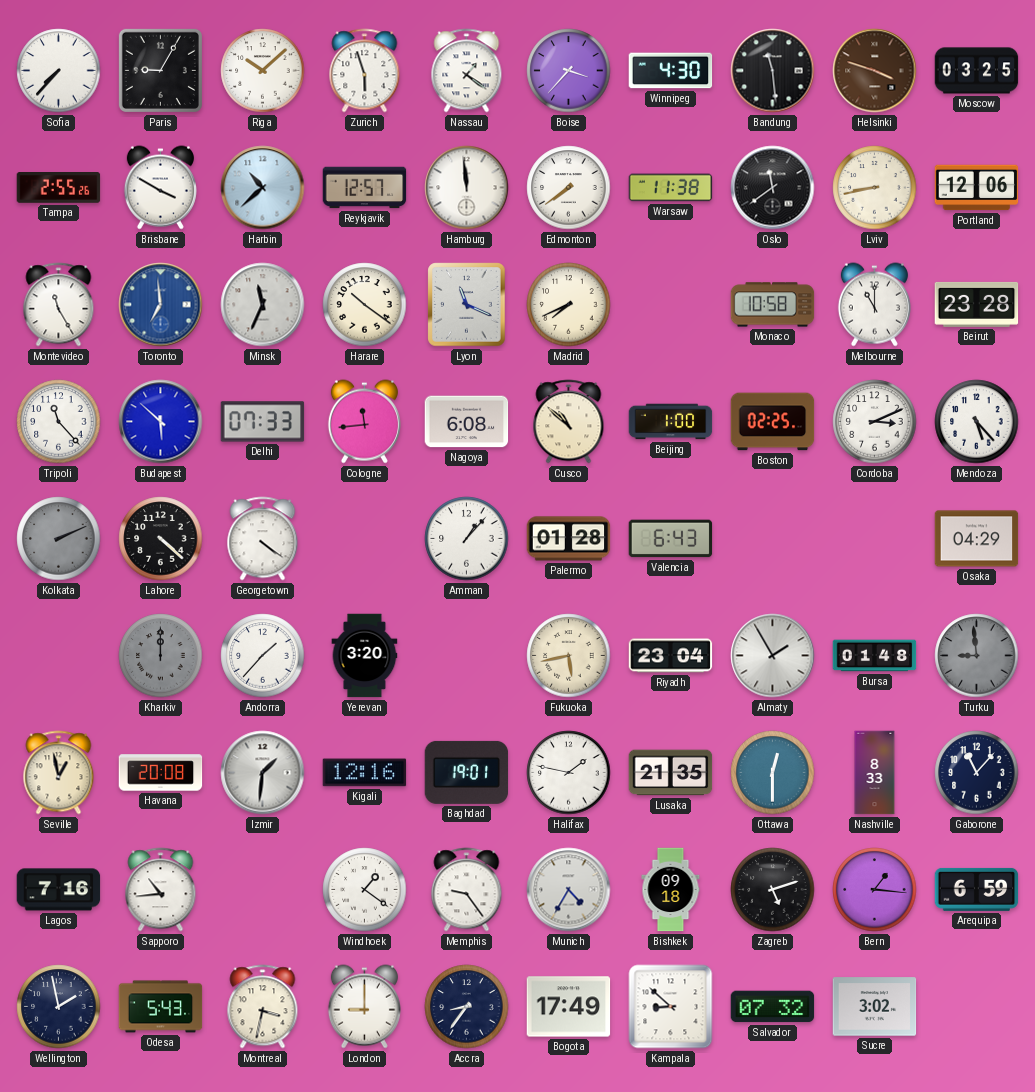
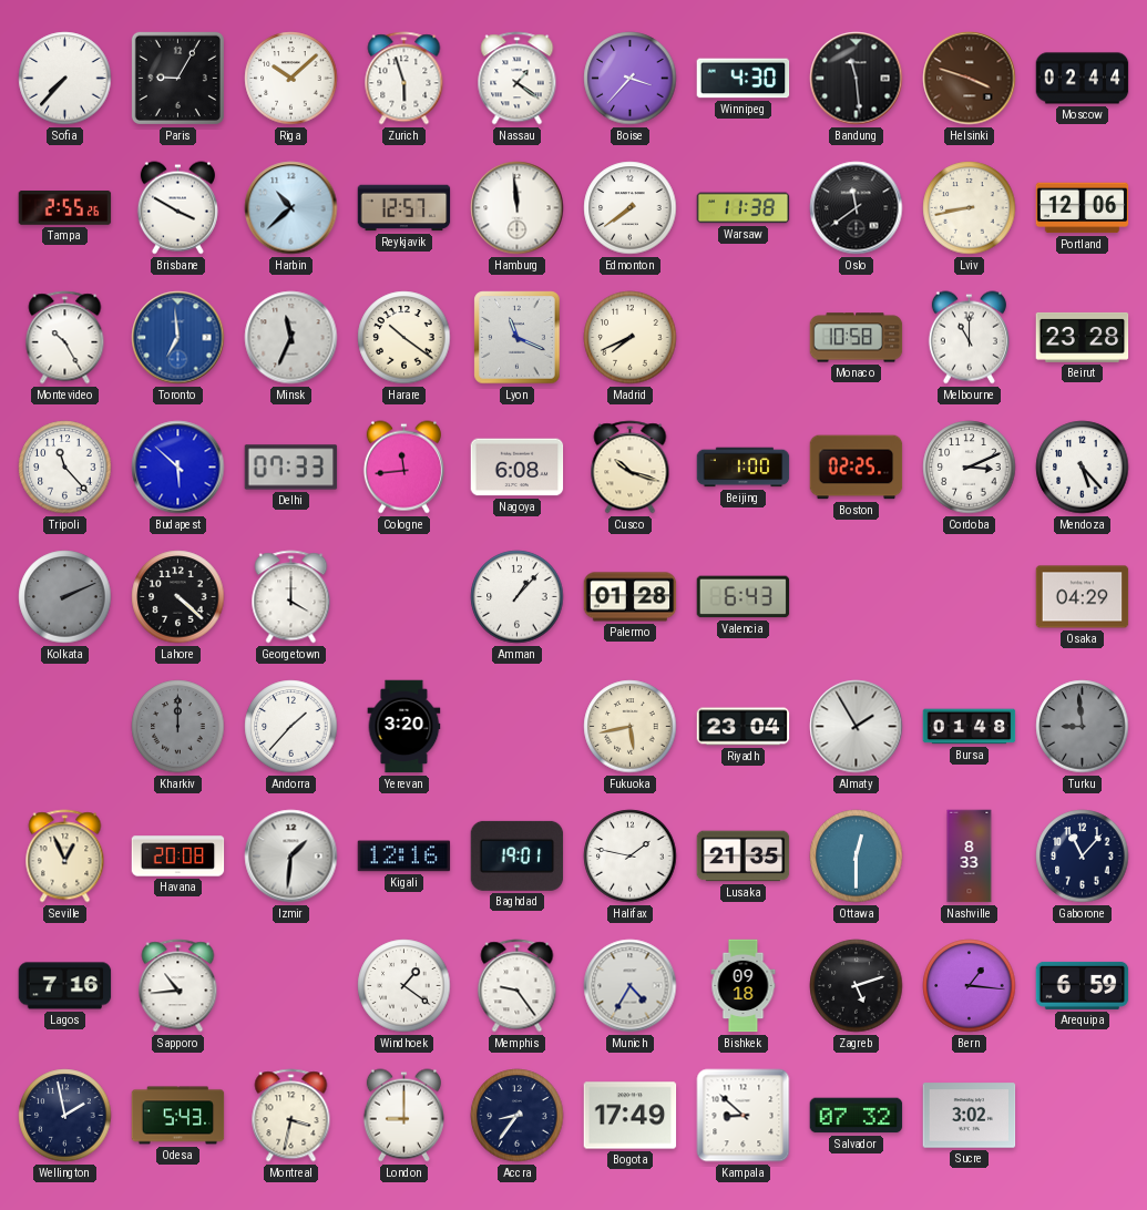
Moscow: 03:25 -> 02:44
Montevideo: 11:25 -> 10:25
Cusco: 10:52 -> 10:18
Georgetown: 4:21 -> 4:00
Seville: 12:58 -> 12:56
